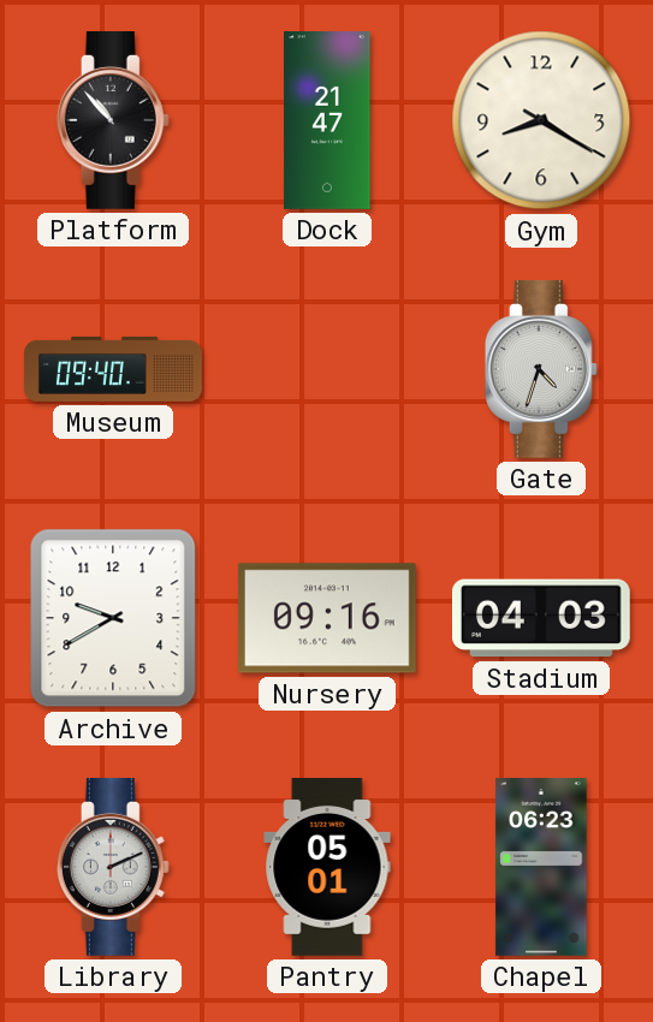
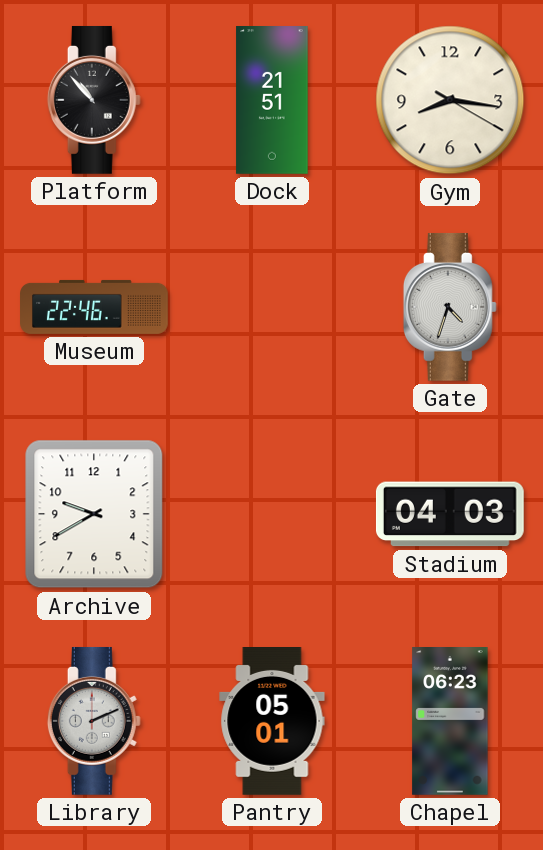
Dock: 21:47 -> 21:51
Gym: 8:20 -> 8:16
Museum: 09:40 -> 22:46
Nursery: 09:16 -> none
